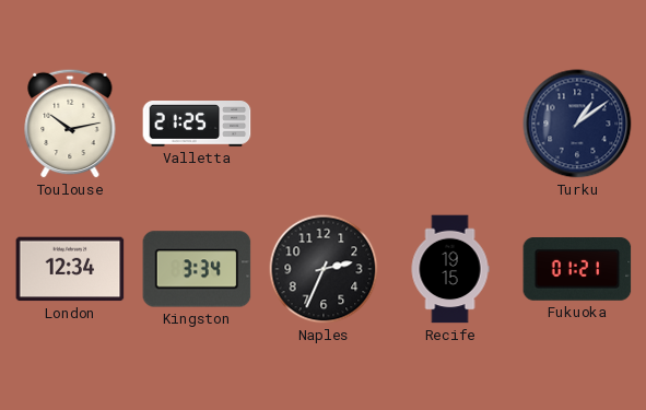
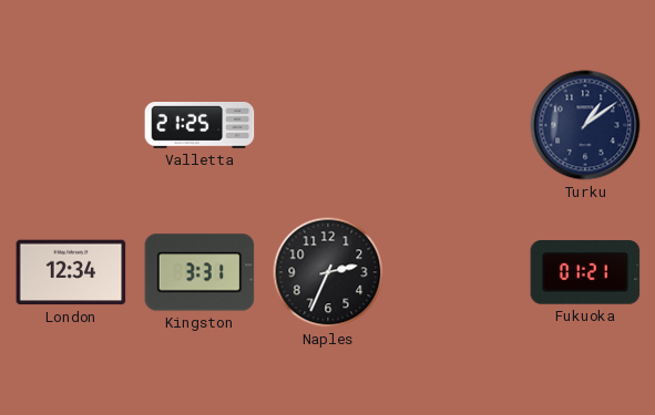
Toulouse: 10:13 -> none
Kingston: 3:34 -> 3:31
Recife: 19:15 -> none
